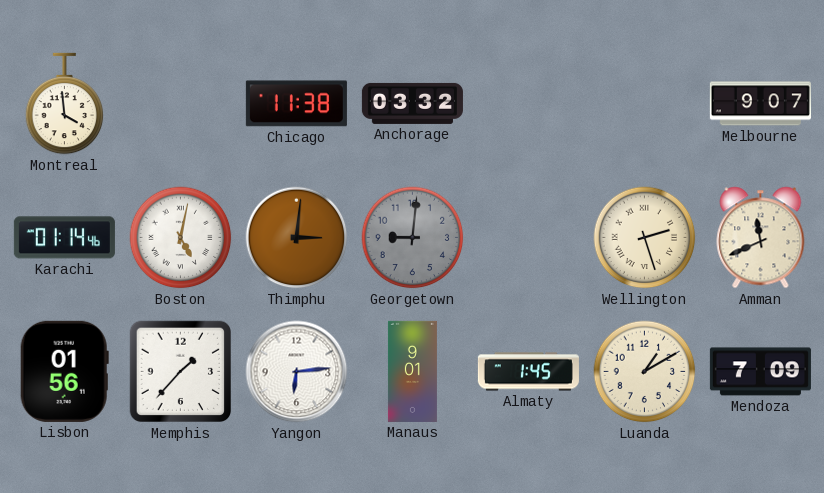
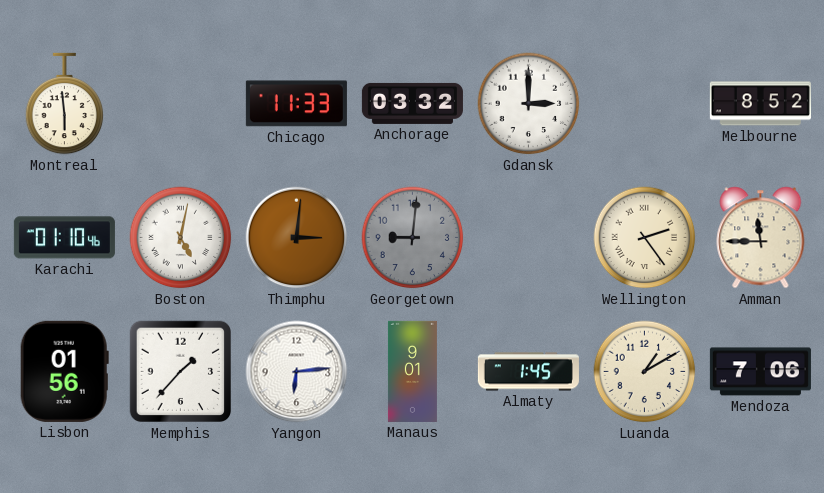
Montreal: 3:59 -> 5:59
Chicago: 11:38 -> 11:33
Gdansk: none -> 3:00
Melbourne: 9:07 -> 8:52
Karachi: 01:14 -> 01:10
Wellington: 2:27 -> 2:24
Amman: 11:41 -> 11:45
Mendoza: 7:09 -> 7:06
